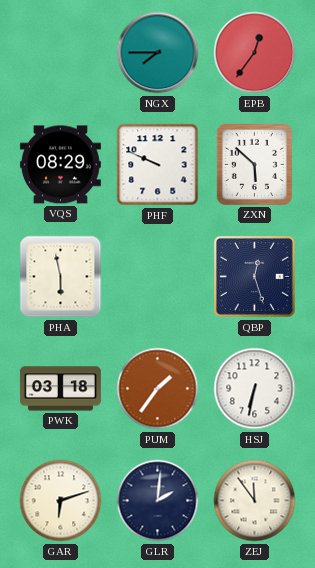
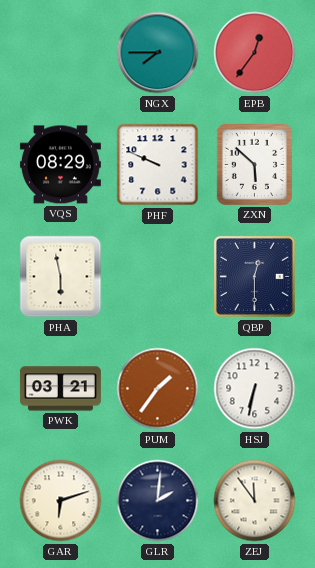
QBP: 12:27 -> 12:30
PWK: 03:18 -> 03:21
